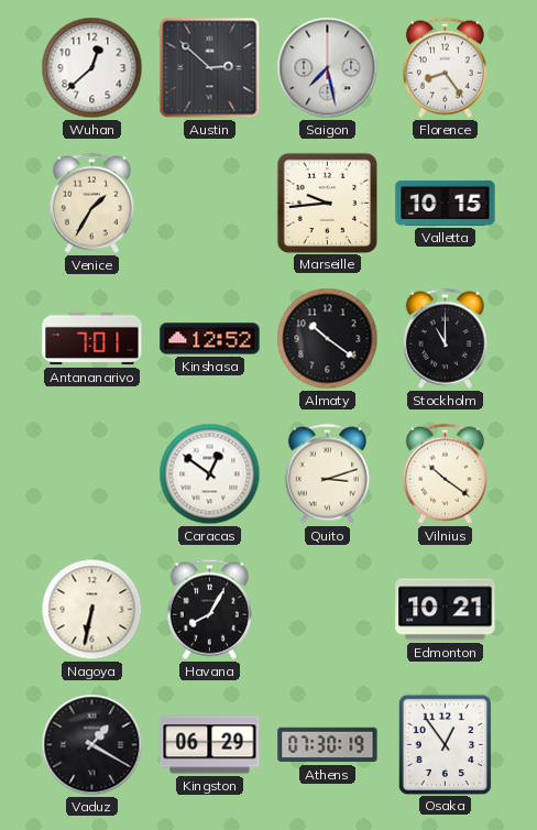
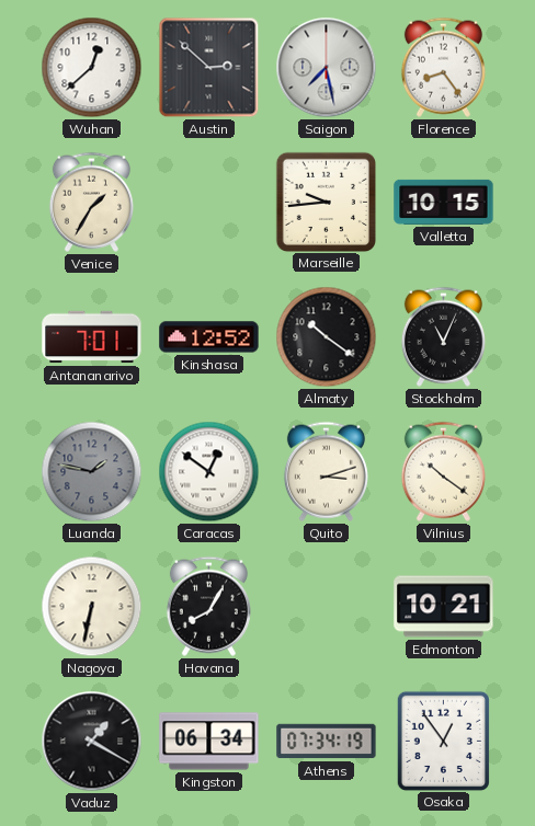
Stockholm: 11:00 -> 11:04
Luanda: none -> 1:47
Kingston: 06:29 -> 06:34
Athens: 07:30 -> 07:34
